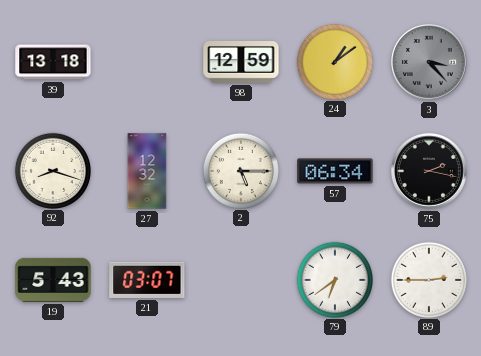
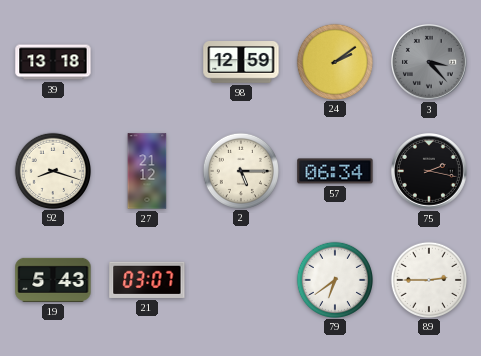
24: 1:09 -> 2:09
27: 12:32 -> 21:12
